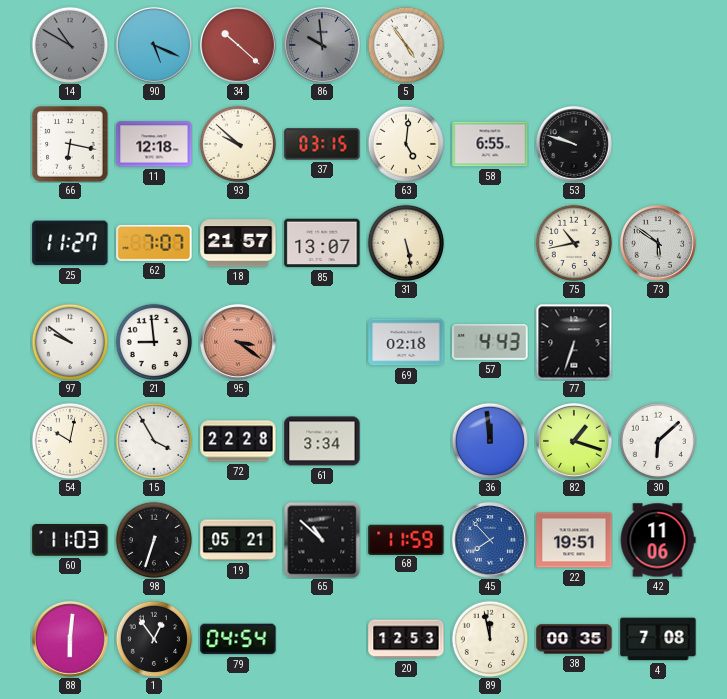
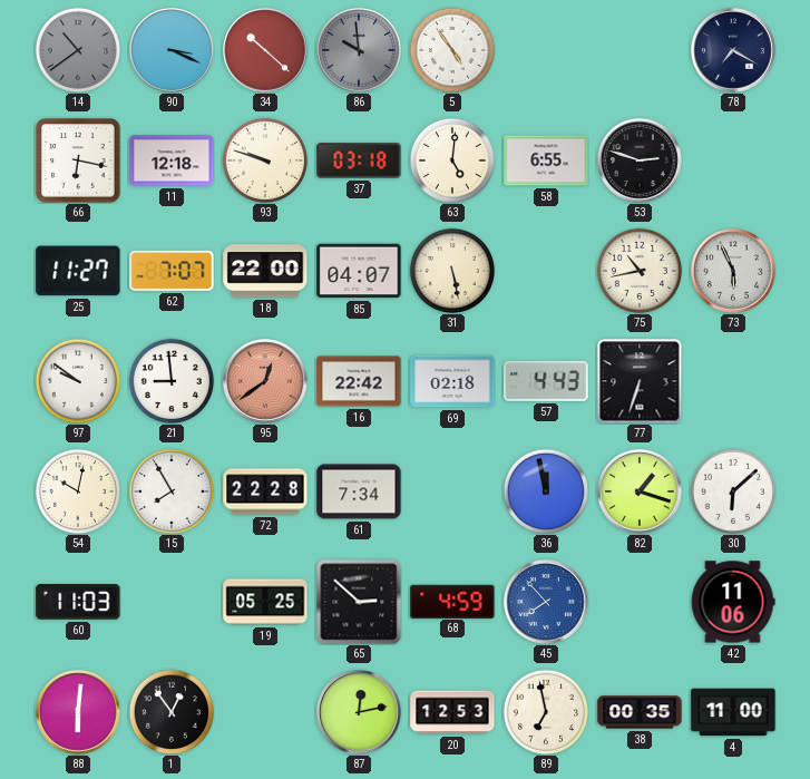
14: 10:50 -> 10:39
90: 5:19 -> 3:19
78: none -> 7:20
93: 9:52 -> 9:48
37: 03:15 -> 03:18
53: 9:48 -> 2:48
18: 21:57 -> 22:00
85: 13:07 -> 04:07
73: 5:51 -> 5:56
95: 3:21 -> 12:39
16: none -> 22:42
15: 3:55 -> 7:55
61: 3:34 -> 7:34
36: 11:59 -> 11:58
98: 6:33 -> none
19: 05:21 -> 05:25
65: 10:52 -> 2:52
68: 11:59 -> 4:59
22: 19:51 -> none
79: 04:54 -> none
87: none -> 12:13
89: 11:58 -> 6:58
4: 7:08 -> 11:00
